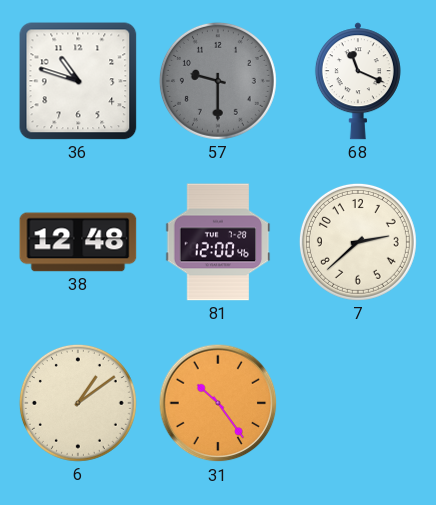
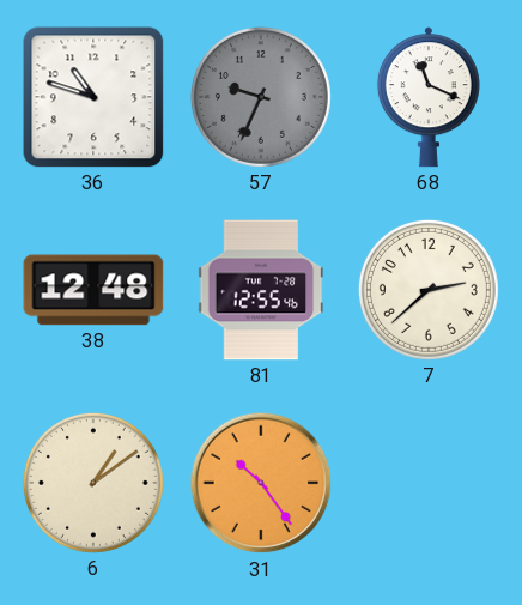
57: 9:30 -> 9:34
81: 12:00 -> 12:55
